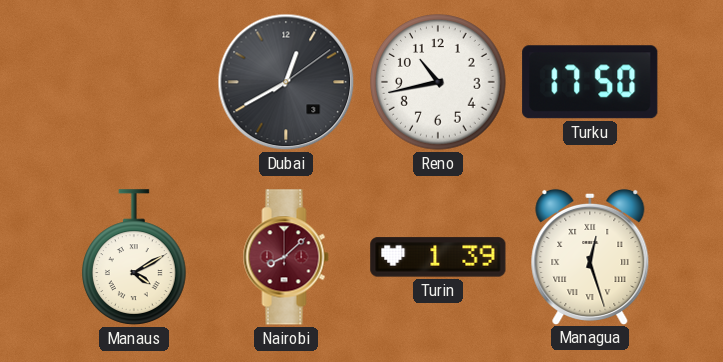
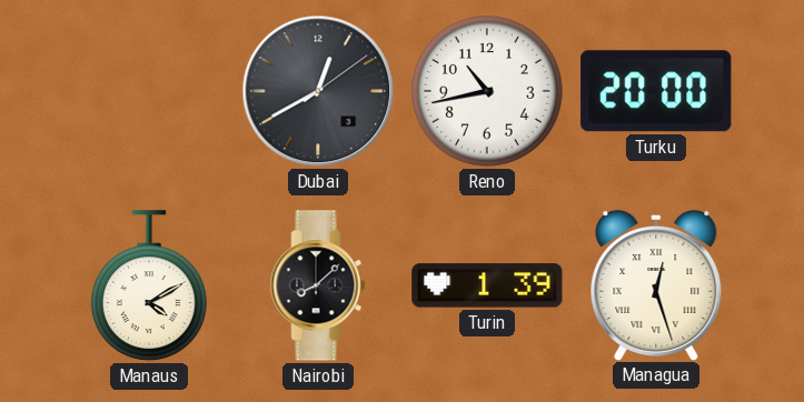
Turku: 17:50 -> 20:00
Nairobi dial: burgundy -> black
